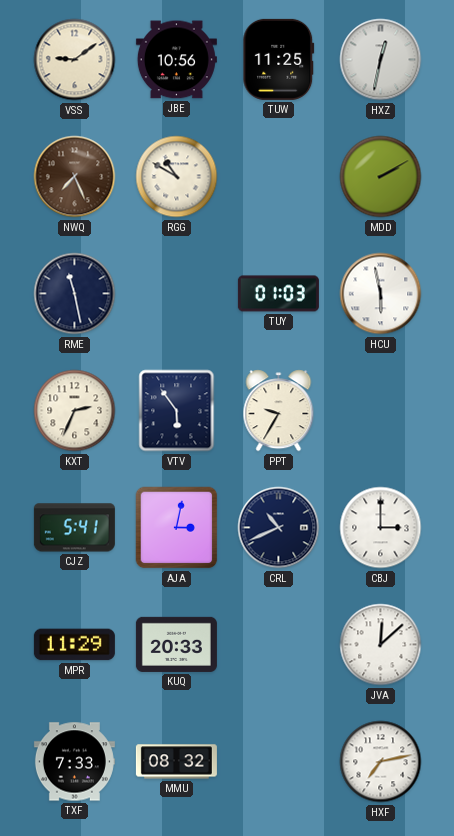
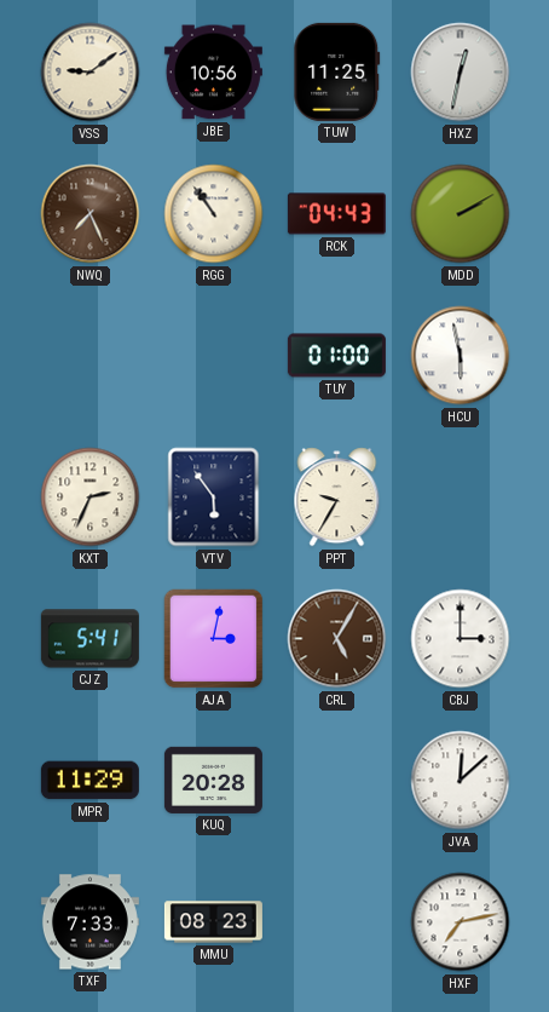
RGG: 10:50 -> 10:54
RCK: none -> 04:43
RME: 11:28 -> none
TUY: 01:03 -> 01:00
CRL: 10:41 -> 5:05
CRL dial: navy -> brown
KUQ: 20:33 -> 20:28
MMU: 08:32 -> 08:23
